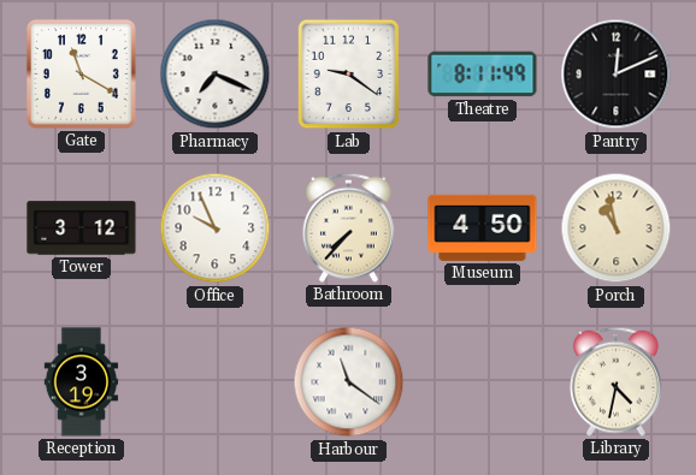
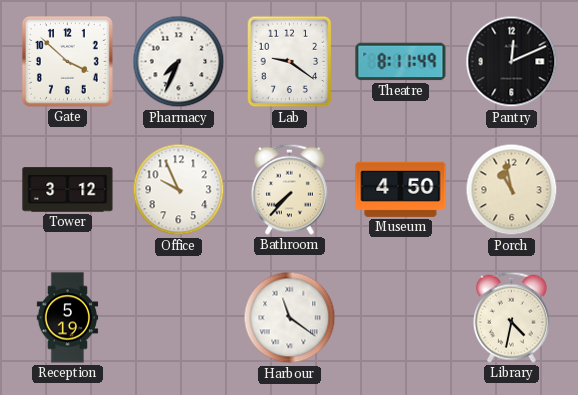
Gate: 11:20 -> 3:52
Pharmacy: 7:19 -> 7:34
Reception: 3:19 -> 5:19
